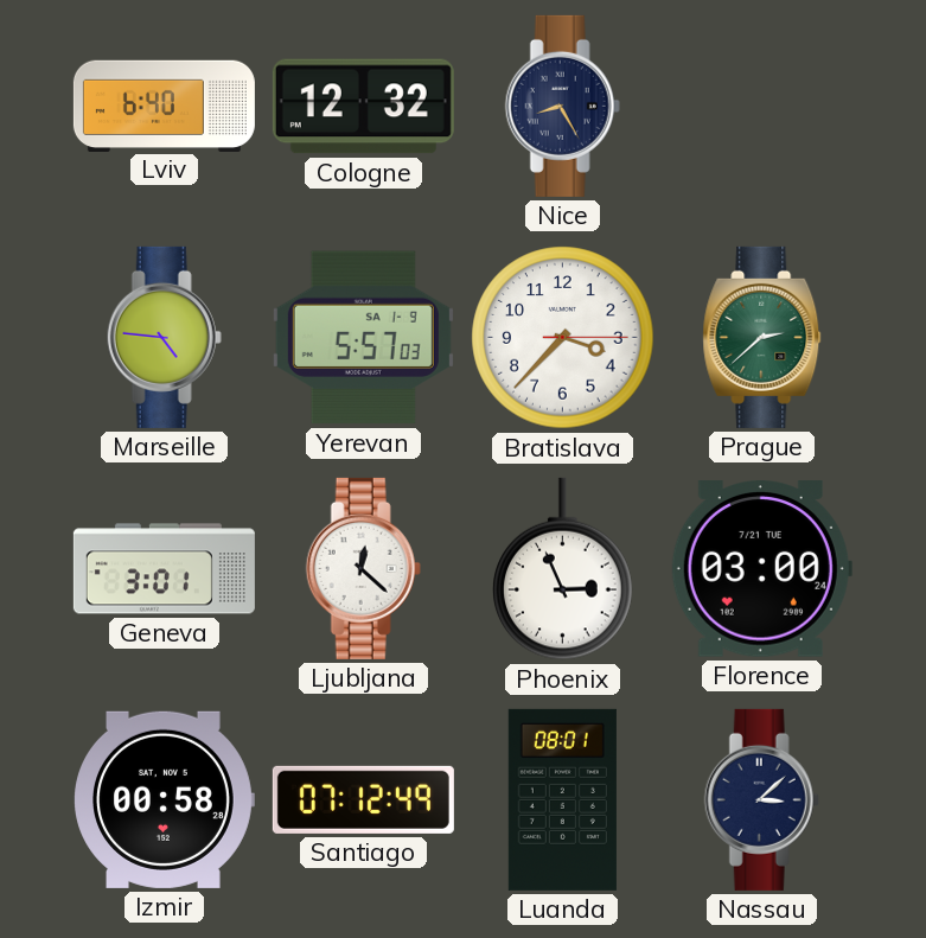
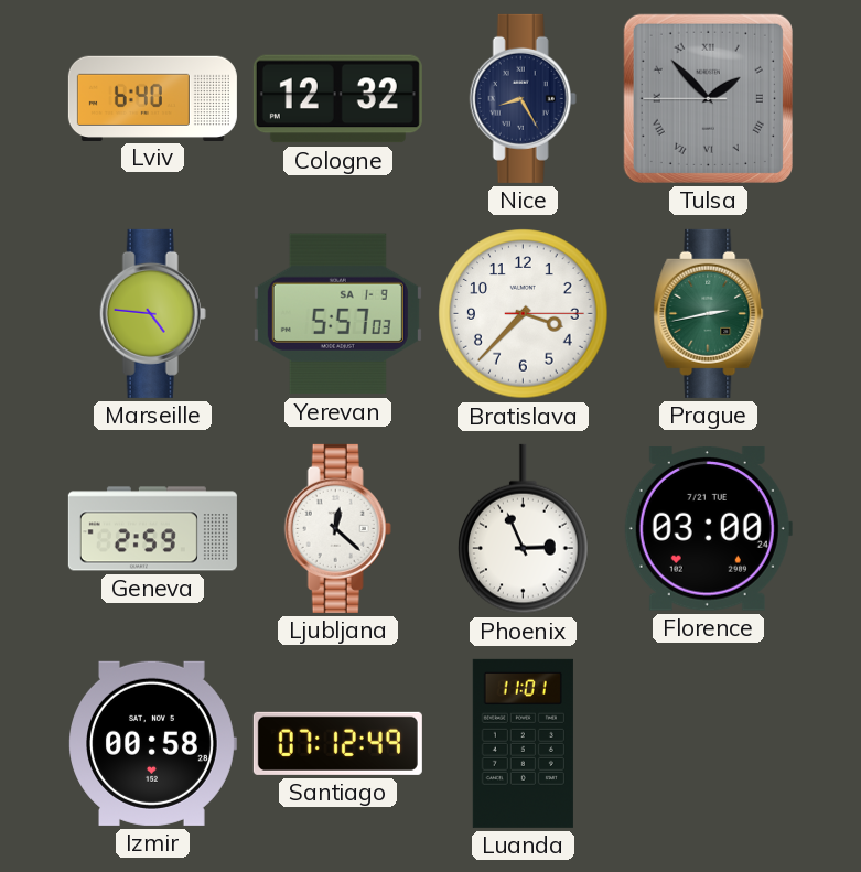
Tulsa: none -> 1:52
Prague: 2:38 -> 2:43
Geneva: 3:01 -> 2:59
Luanda: 08:01 -> 11:01
Nassau: 3:08 -> none
